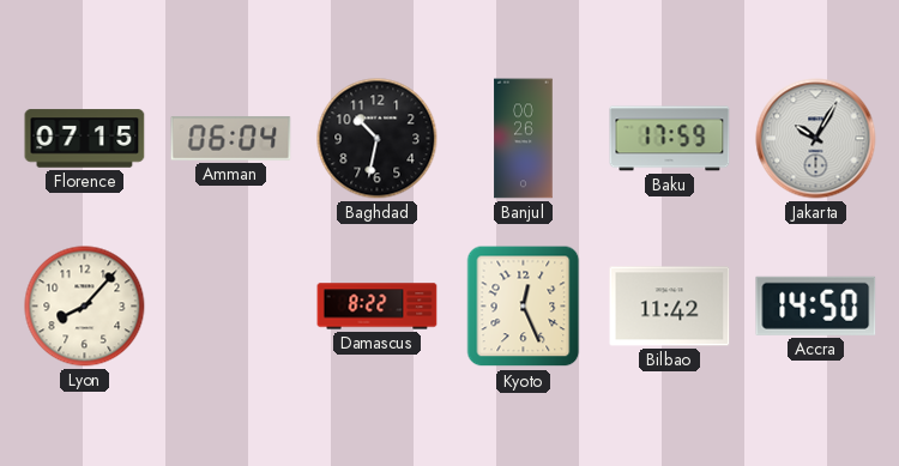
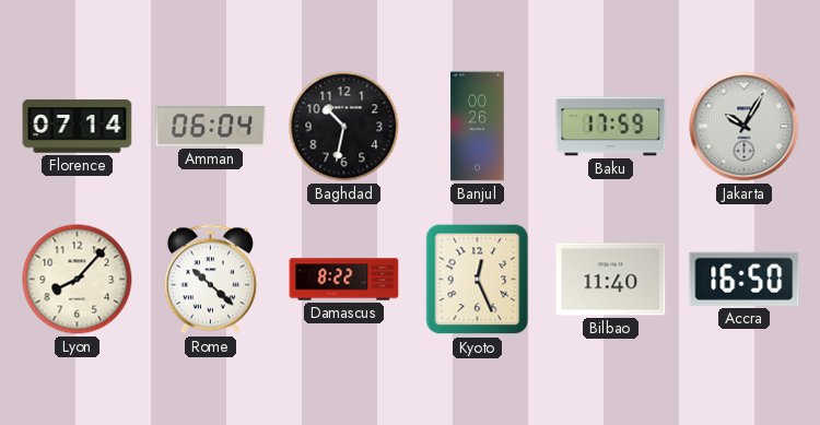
Florence: 07:15 -> 07:14
Rome: none -> 10:22
Bilbao: 11:42 -> 11:40
Accra: 14:50 -> 16:50
